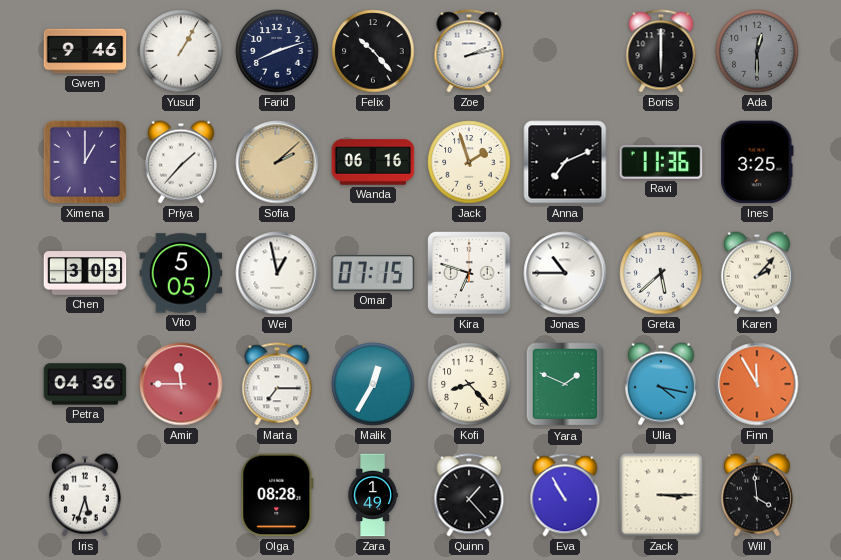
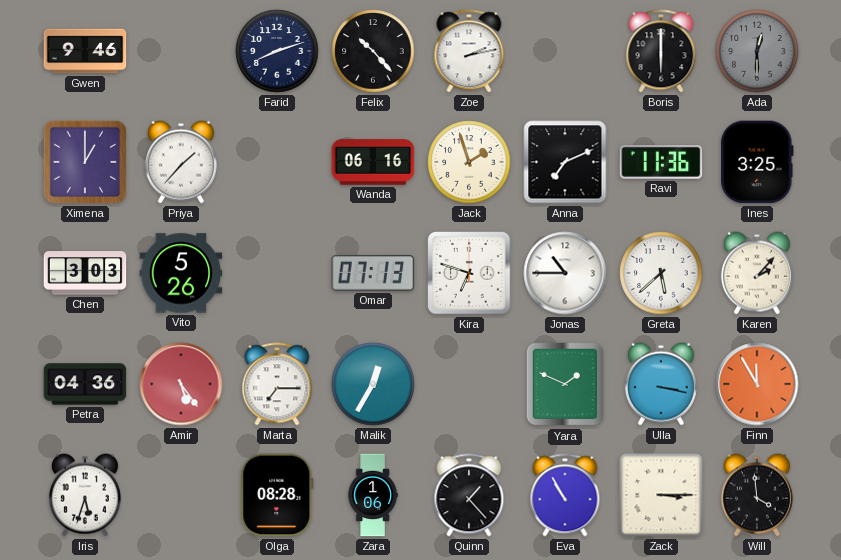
Yusuf: 1:05 -> none
Sofia: 2:08 -> none
Vito: 5:05 -> 5:26
Wei: 12:58 -> none
Omar: 07:15 -> 07:13
Amir: 11:45 -> 5:24
Kofi: 8:23 -> none
Ulla: 4:17 -> 3:17
Zara: 1:49 -> 1:06
